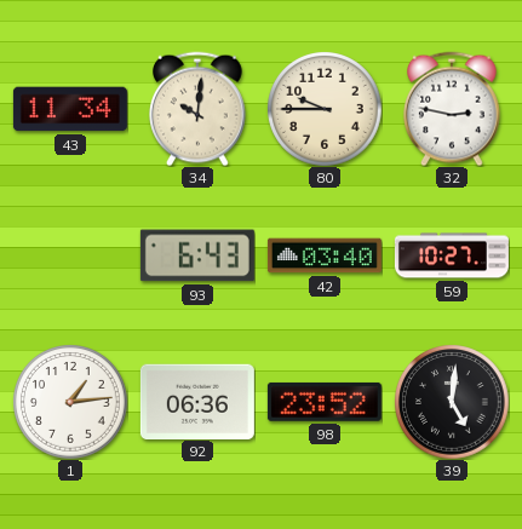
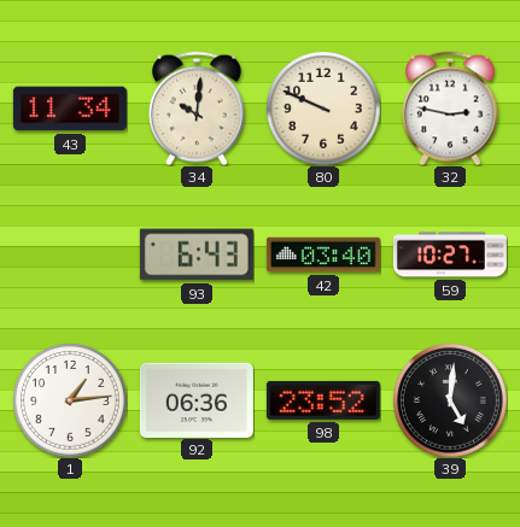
80: 9:45 -> 9:49
